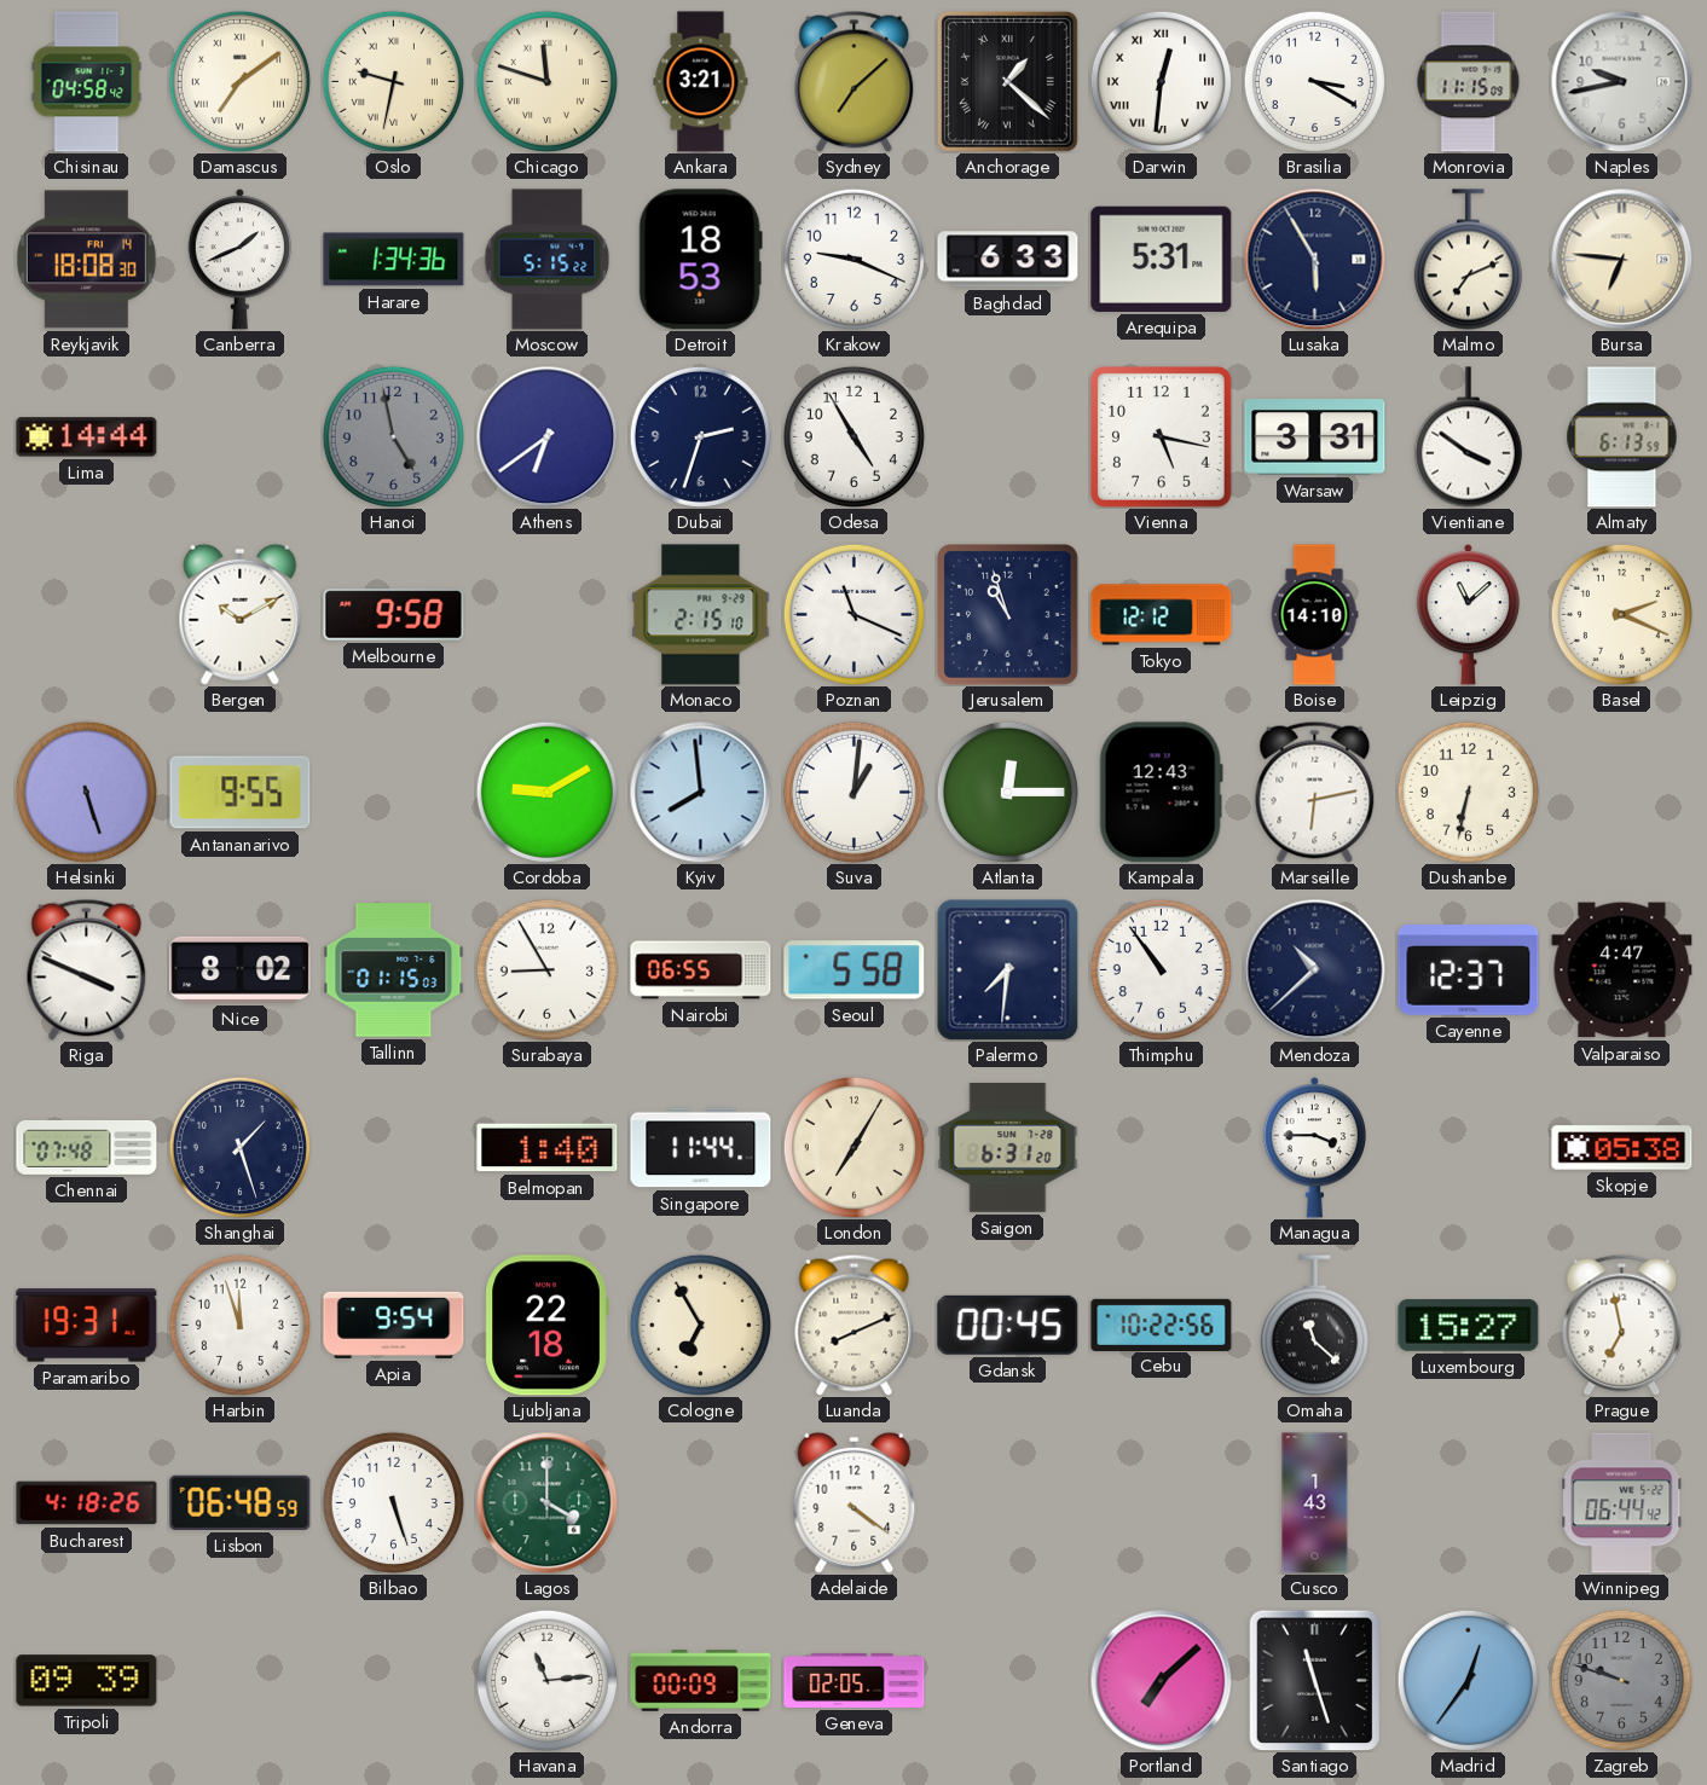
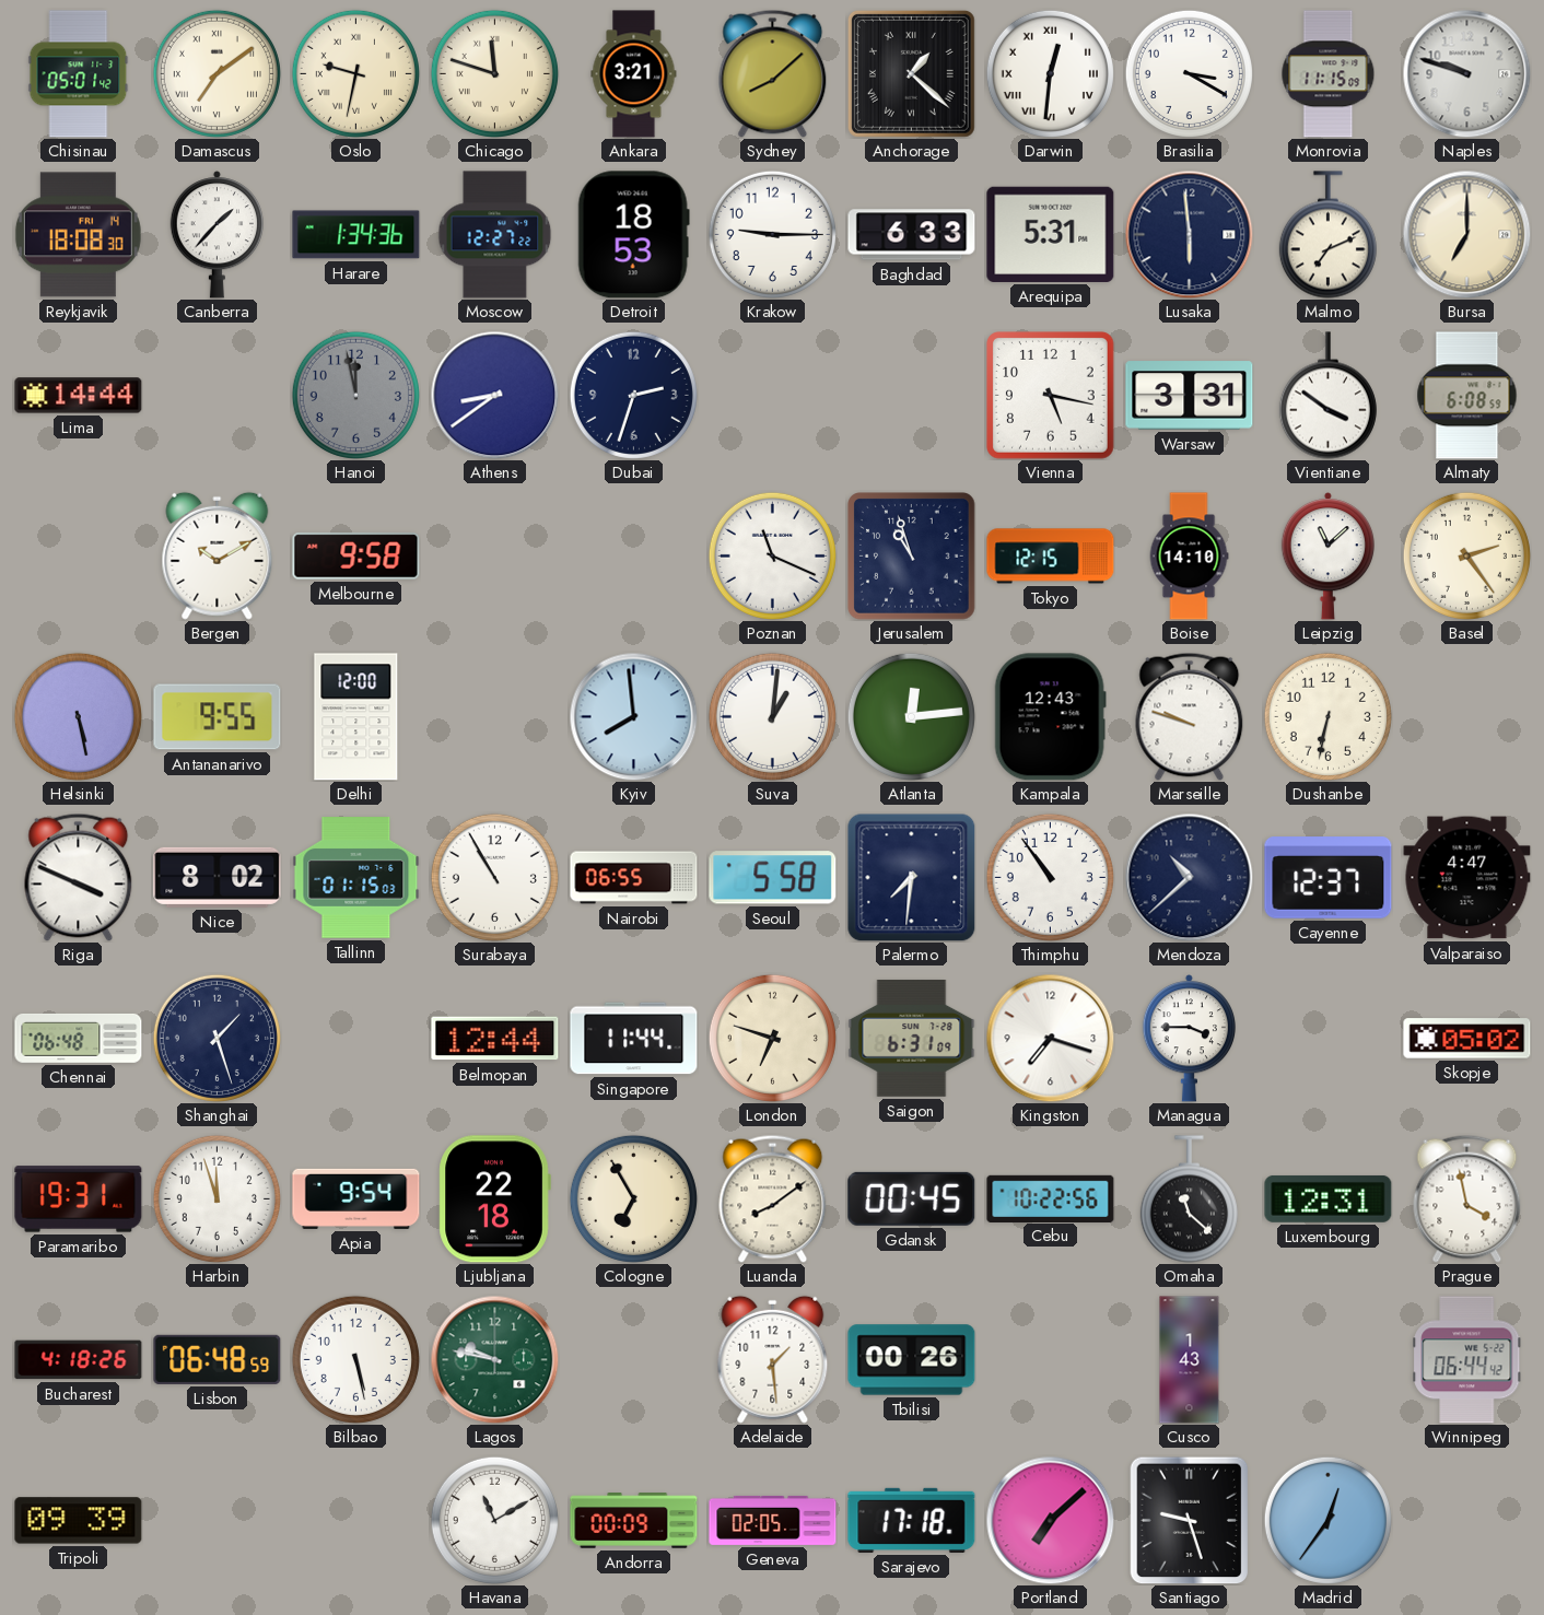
Chisinau: 04:58 -> 05:01
Sydney: 7:08 -> 8:08
Naples: 9:43 -> 9:48
Canberra: 1:41 -> 1:37
Moscow: 5:15 -> 12:27
Krakow: 9:19 -> 9:15
Lusaka: 5:55 -> 5:59
Bursa: 6:46 -> 7:00
Hanoi: 4:58 -> 11:58
Athens: 6:39 -> 8:39
Odesa: 4:55 -> none
Almaty: 6:13 -> 6:08
Monaco: 2:15 -> none
Tokyo: 12:12 -> 12:15
Basel: 2:19 -> 2:24
Helsinki: 5:27 -> 5:28
Delhi: none -> 12:00
Cordoba: 9:10 -> none
Atlanta: 12:15 -> 12:14
Marseille: 6:13 -> 9:48
Surabaya: 8:55 -> 10:55
Chennai: 07:48 -> 06:48
Belmopan: 1:40 -> 12:44
London: 7:05 -> 6:48
Saigon: 6:31:20 -> 6:31:09
Kingston: none -> 7:18
Skopje: 05:38 -> 05:02
Luanda: 8:11 -> 8:09
Luxembourg: 15:27 -> 12:31
Prague: 6:58 -> 3:58
Bilbao: 5:27 -> 5:28
Lagos: 4:00 -> 9:47
Adelaide: 4:21 -> 1:29
Tbilisi: none -> 00:26
Havana: 11:14 -> 11:10
Sarajevo: none -> 17:18
Santiago: 11:27 -> 9:27
Zagreb: 9:48 -> none
